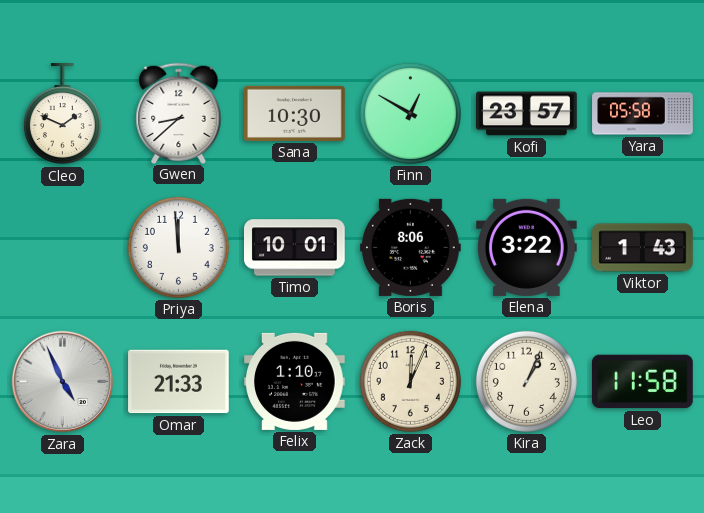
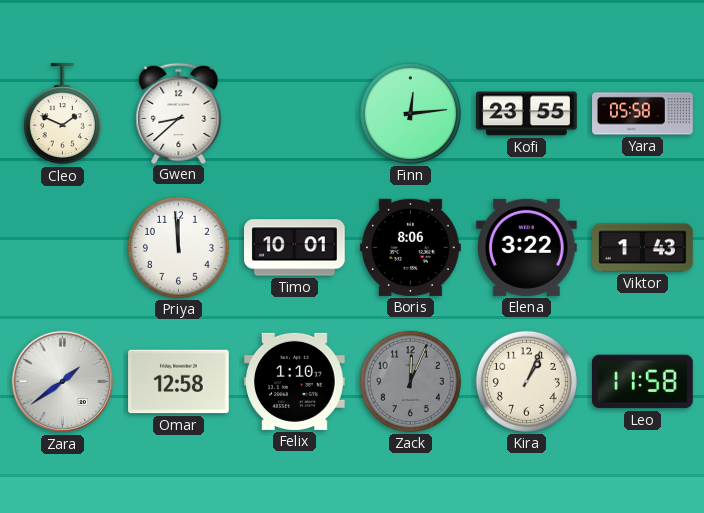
Sana: 10:30 -> none
Finn: 12:50 -> 12:14
Kofi: 23:57 -> 23:55
Zara: 4:56 -> 1:39
Omar: 21:33 -> 12:58
Zack dial: cream -> grey
